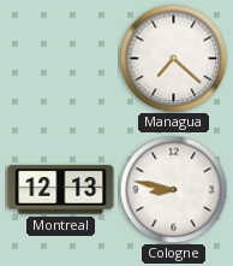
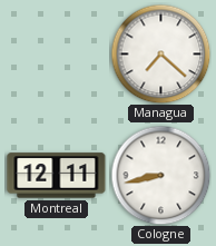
Montreal: 12:13 -> 12:11
Cologne: 8:47 -> 8:43
